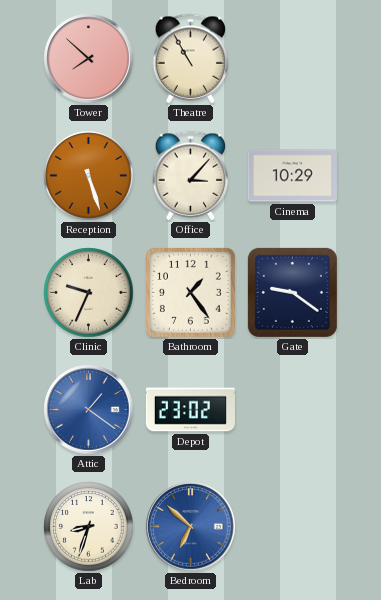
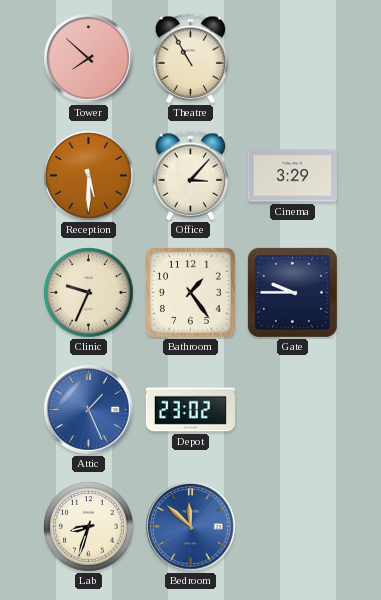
Reception: 5:27 -> 5:30
Cinema: 10:29 -> 3:29
Gate: 9:21 -> 9:45
Attic: 1:21 -> 1:26
Bedroom: 6:52 -> 11:52
